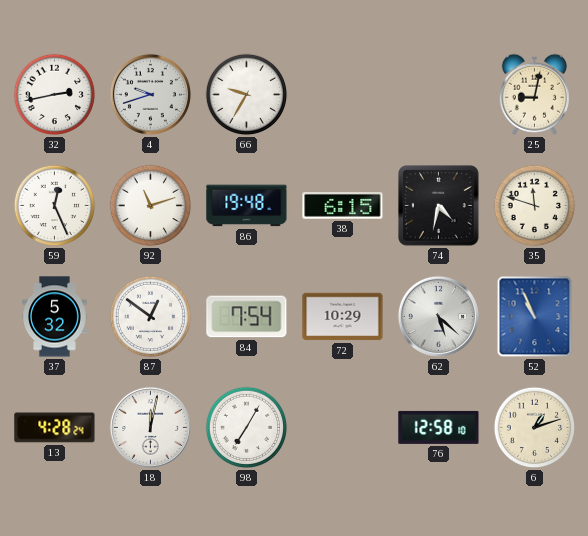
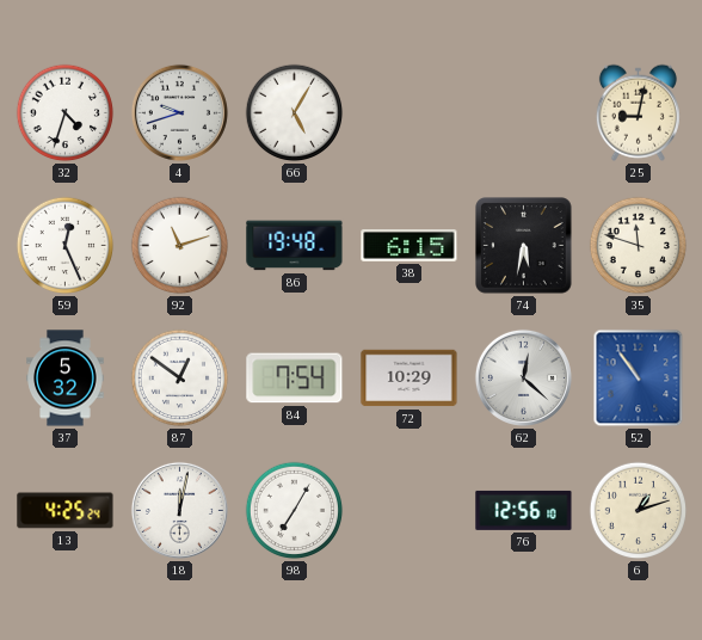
32: 2:43 -> 4:33
66: 9:35 -> 5:05
74: 4:32 -> 5:32
62: 5:22 -> 12:22
52: 10:56 -> 10:54
13: 4:28 -> 4:25
76: 12:58 -> 12:56
